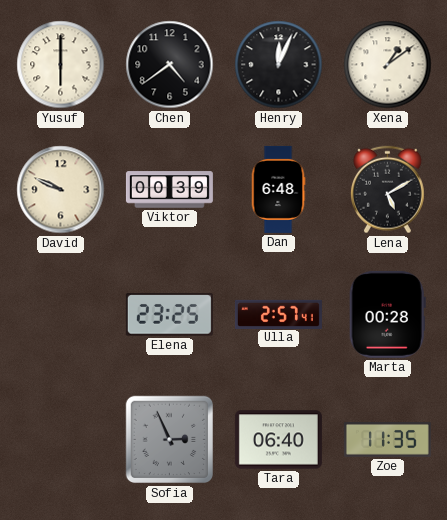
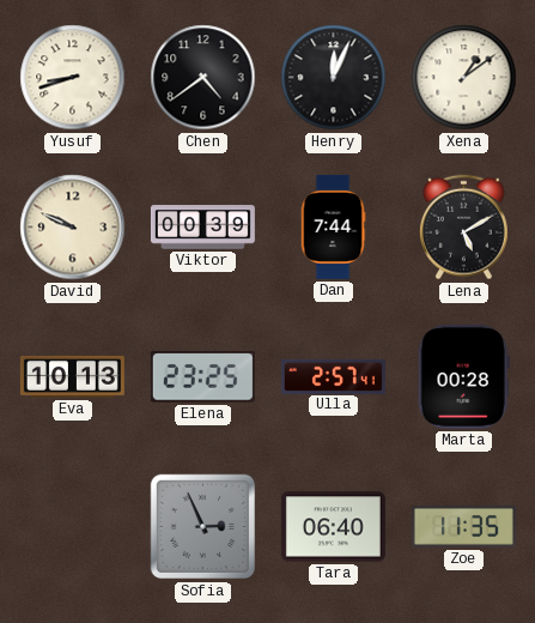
Yusuf: 6:00 -> 8:42
Dan: 6:48 -> 7:44
Eva: none -> 10:13
